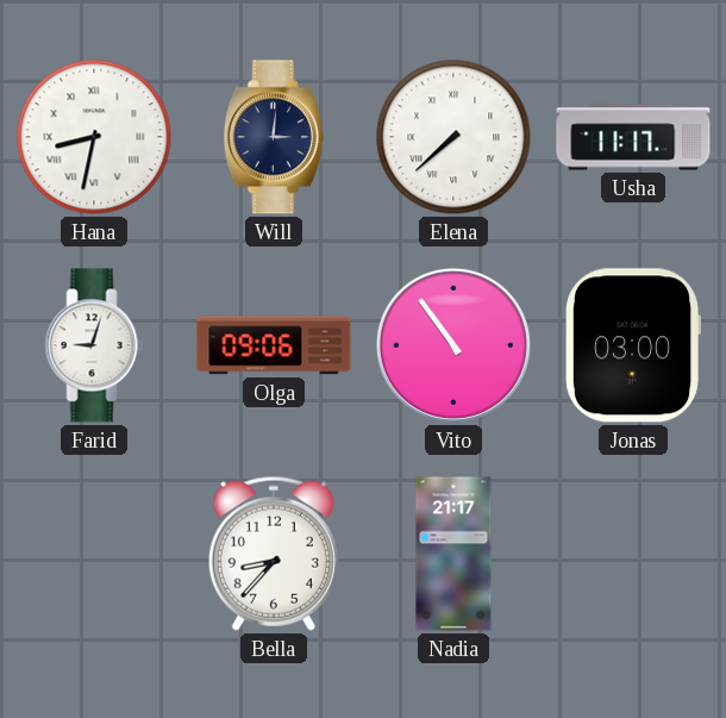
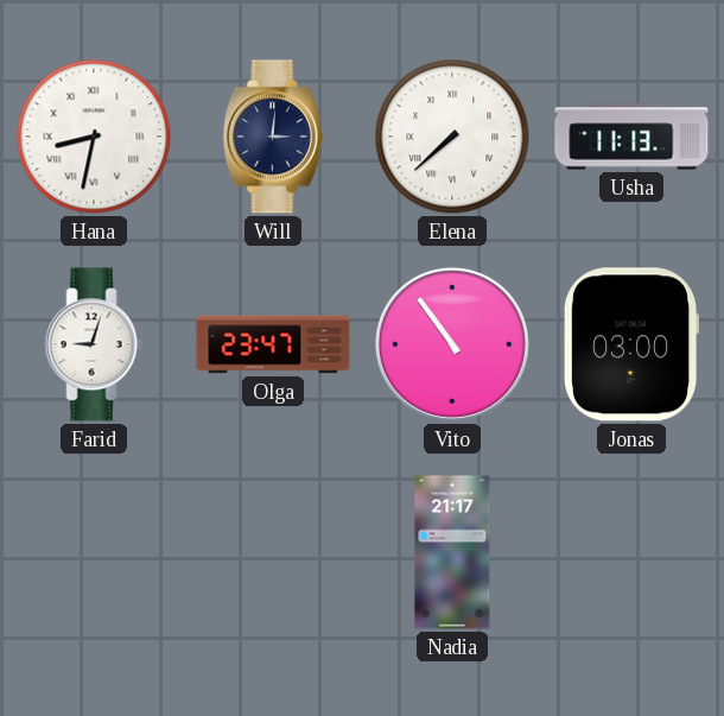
Usha: 11:17 -> 11:13
Olga: 09:06 -> 23:47
Bella: 8:37 -> none
